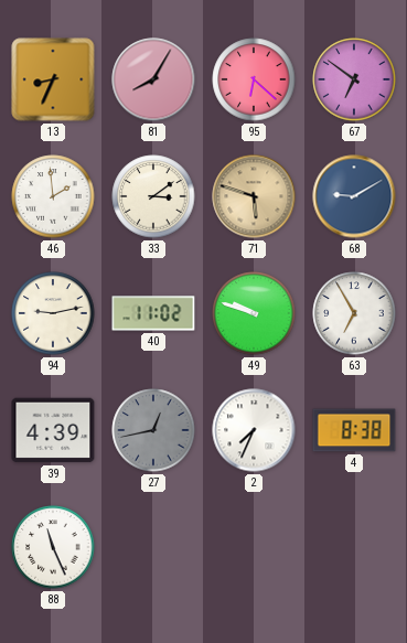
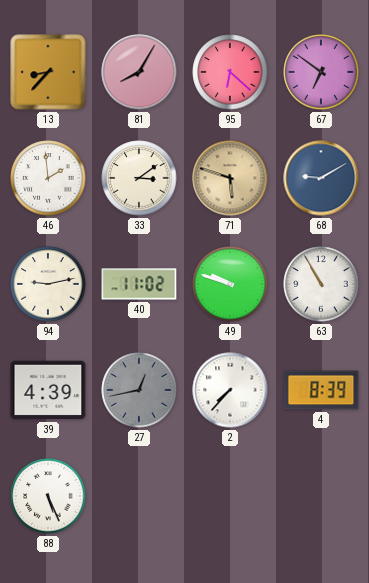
13: 8:34 -> 8:37
63: 6:55 -> 10:55
2: 7:34 -> 7:37
4: 8:38 -> 8:39
88: 11:26 -> 5:26
